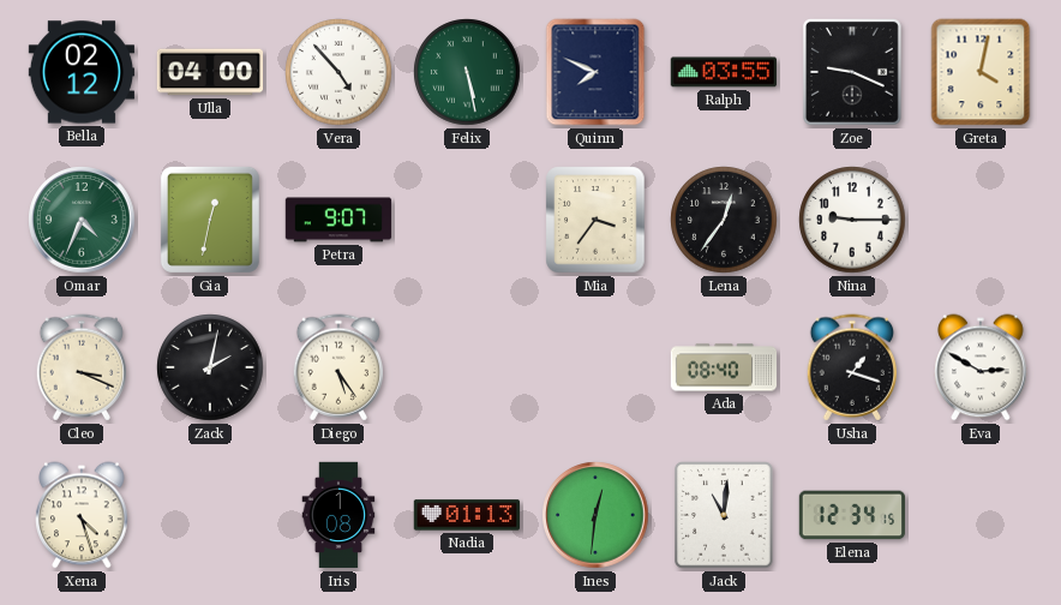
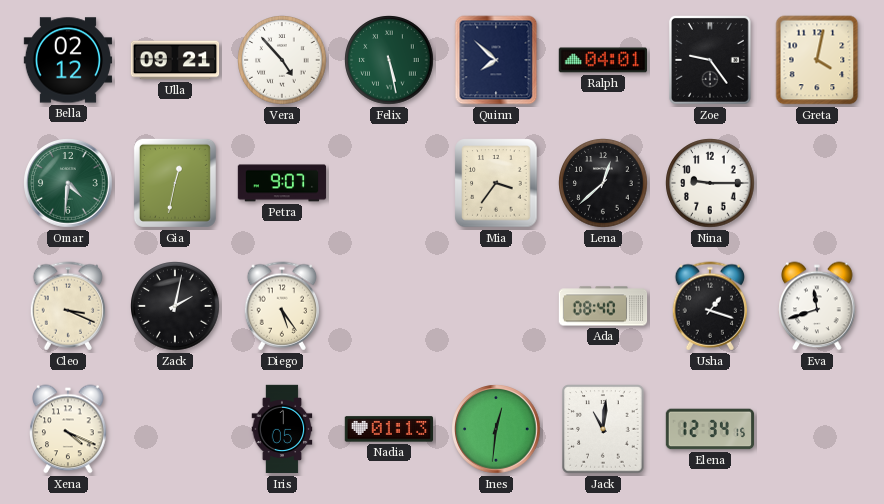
Ulla: 04:00 -> 09:21
Quinn: 7:49 -> 7:52
Ralph: 03:55 -> 04:01
Zoe: 9:19 -> 9:24
Omar: 4:34 -> 4:31
Lena: 12:36 -> 12:38
Eva: 2:50 -> 11:42
Xena: 4:27 -> 4:19
Iris: 1:08 -> 1:05
